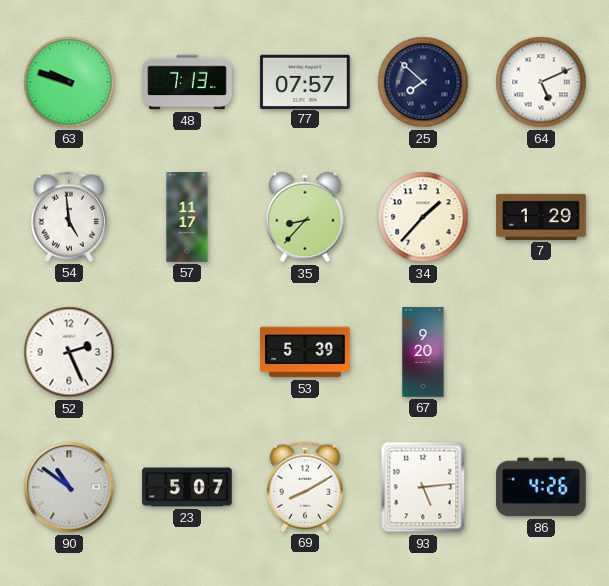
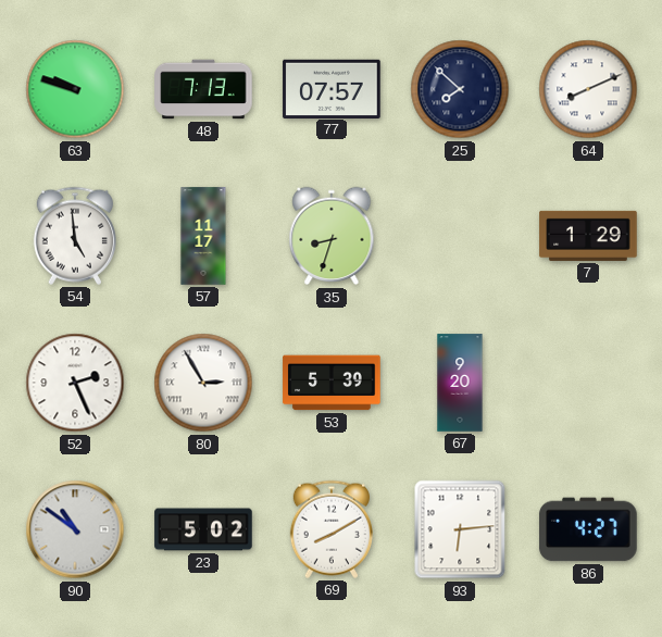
64: 5:11 -> 8:11
35: 8:37 -> 8:33
34: 1:37 -> none
80: none -> 2:55
23: 5:07 -> 5:02
93: 5:14 -> 6:14
86: 4:26 -> 4:27
